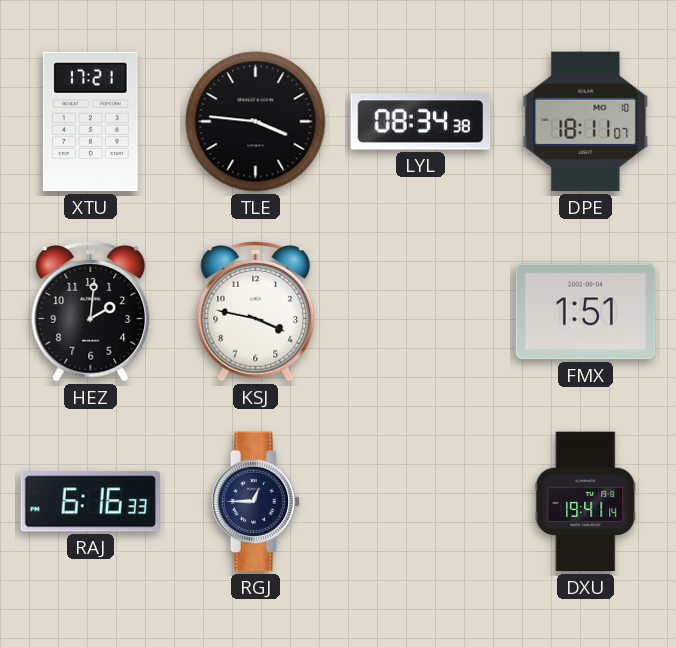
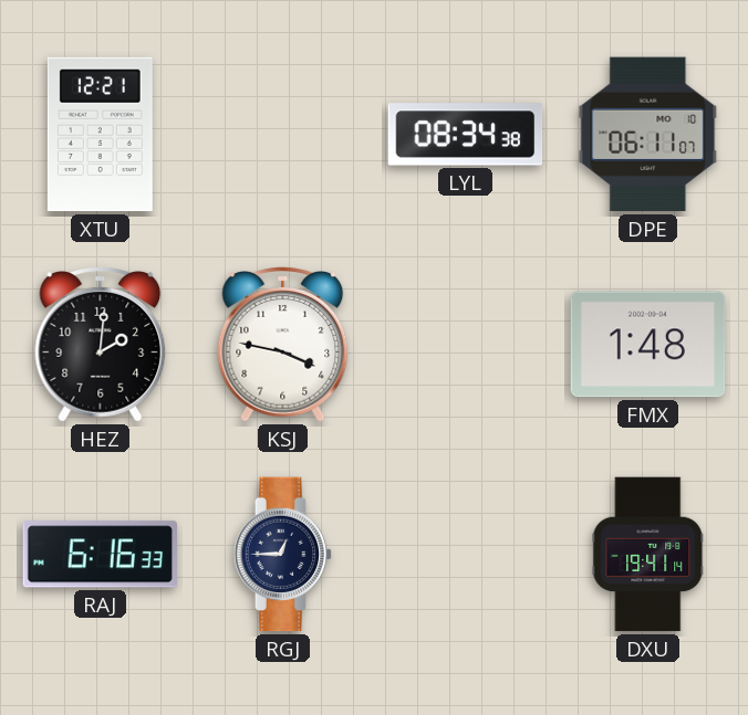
XTU: 17:21 -> 12:21
TLE: 3:46 -> none
DPE: 18:11 -> 06:11
FMX: 1:51 -> 1:48
